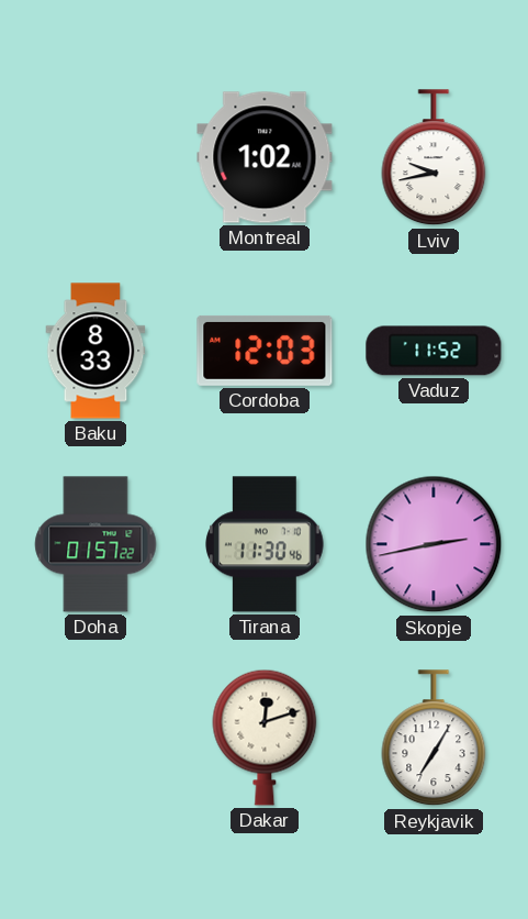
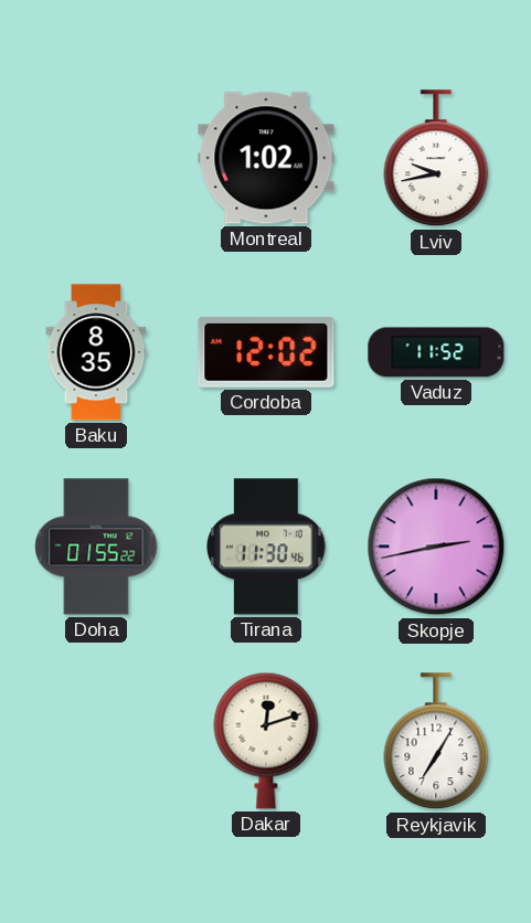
Baku: 8:33 -> 8:35
Cordoba: 12:03 -> 12:02
Doha: 01:57 -> 01:55
